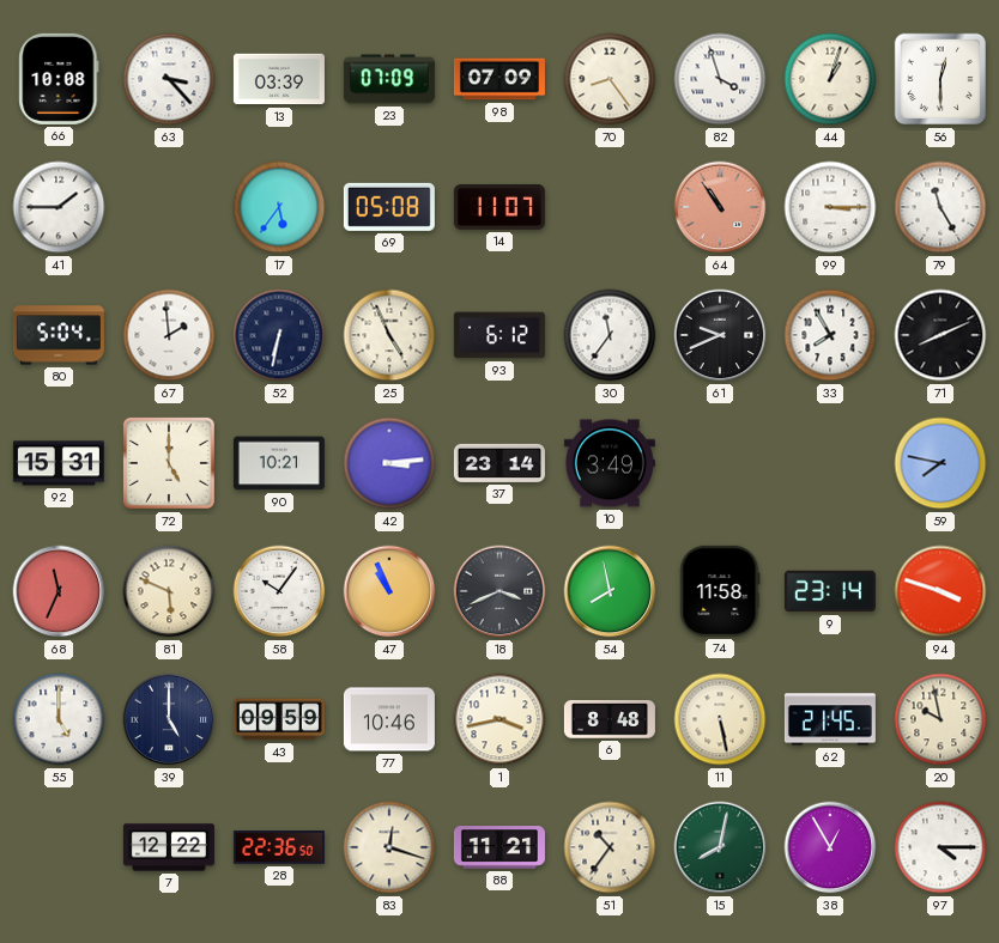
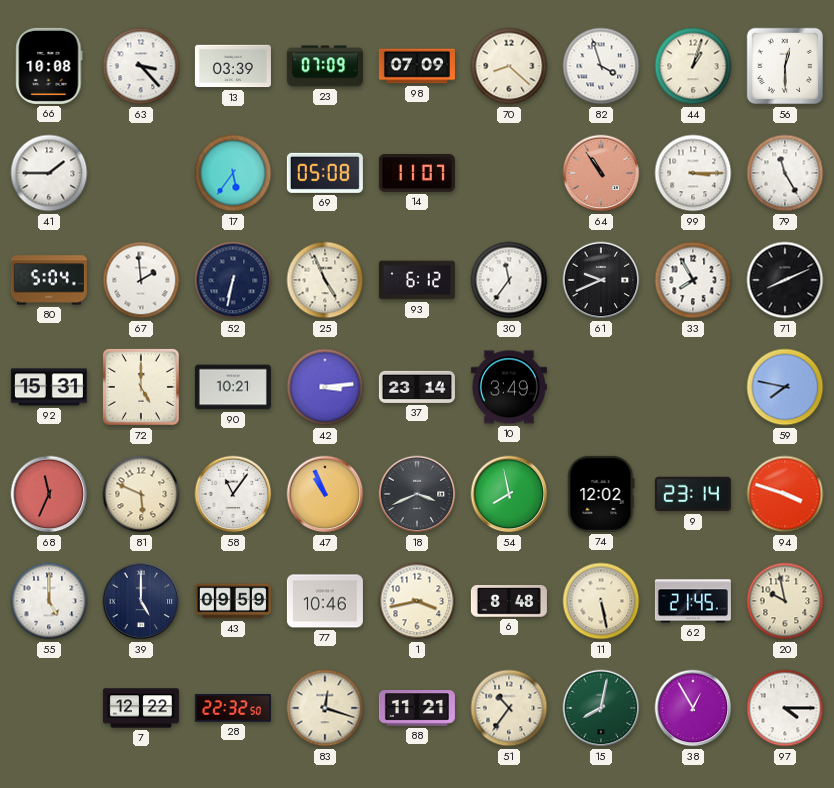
70: 8:24 -> 8:22
58: 10:06 -> 11:06
74: 11:58 -> 12:02
28: 22:36 -> 22:32
